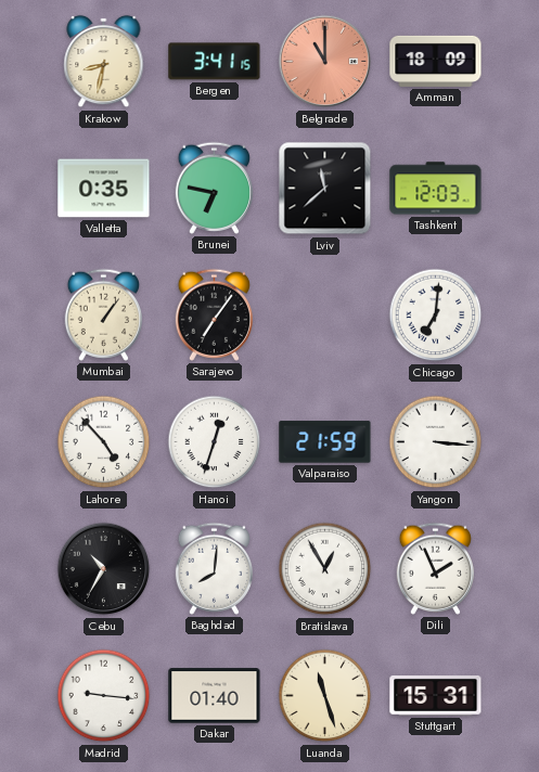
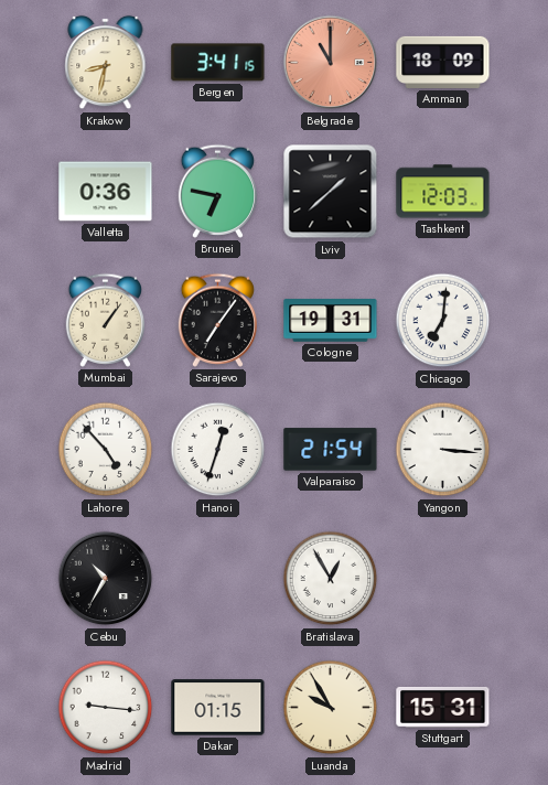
Valletta: 0:35 -> 0:36
Lviv: 11:38 -> 1:38
Cologne: none -> 19:31
Valparaiso: 21:59 -> 21:54
Baghdad: 8:01 -> none
Dili: 1:56 -> none
Dakar: 01:40 -> 01:15
Luanda: 11:27 -> 9:55
